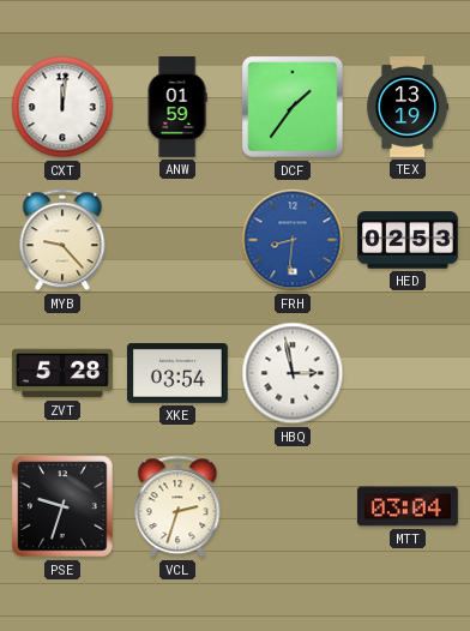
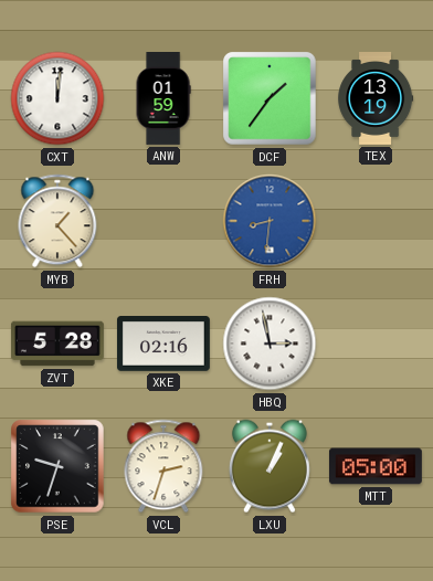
MYB: 9:23 -> 1:23
HED: 02:53 -> none
XKE: 03:54 -> 02:16
LXU: none -> 1:04
MTT: 03:04 -> 05:00
